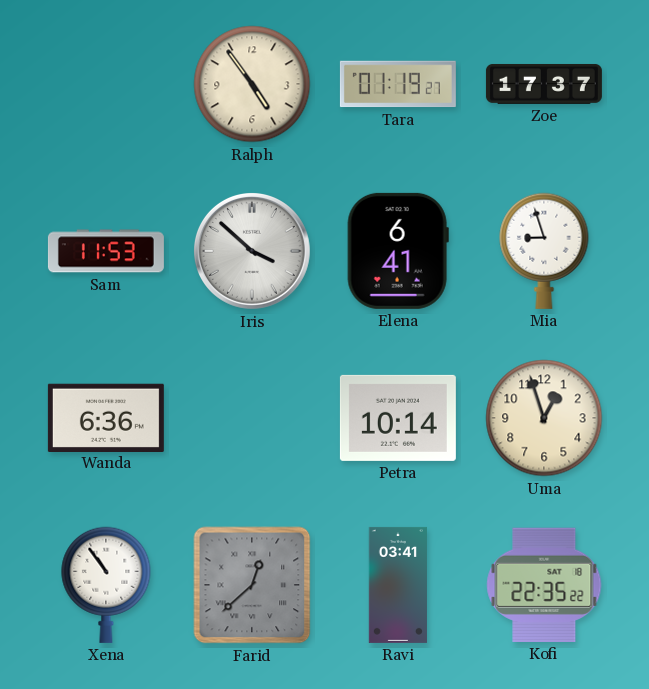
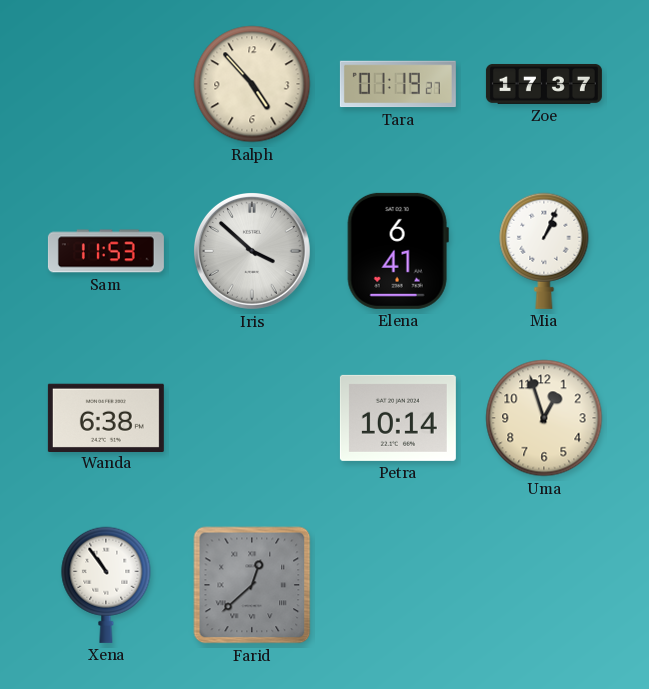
Ralph: 4:54 -> 4:53
Mia: 8:57 -> 1:04
Wanda: 6:36 -> 6:38
Ravi: 03:41 -> none
Kofi: 22:35 -> none
